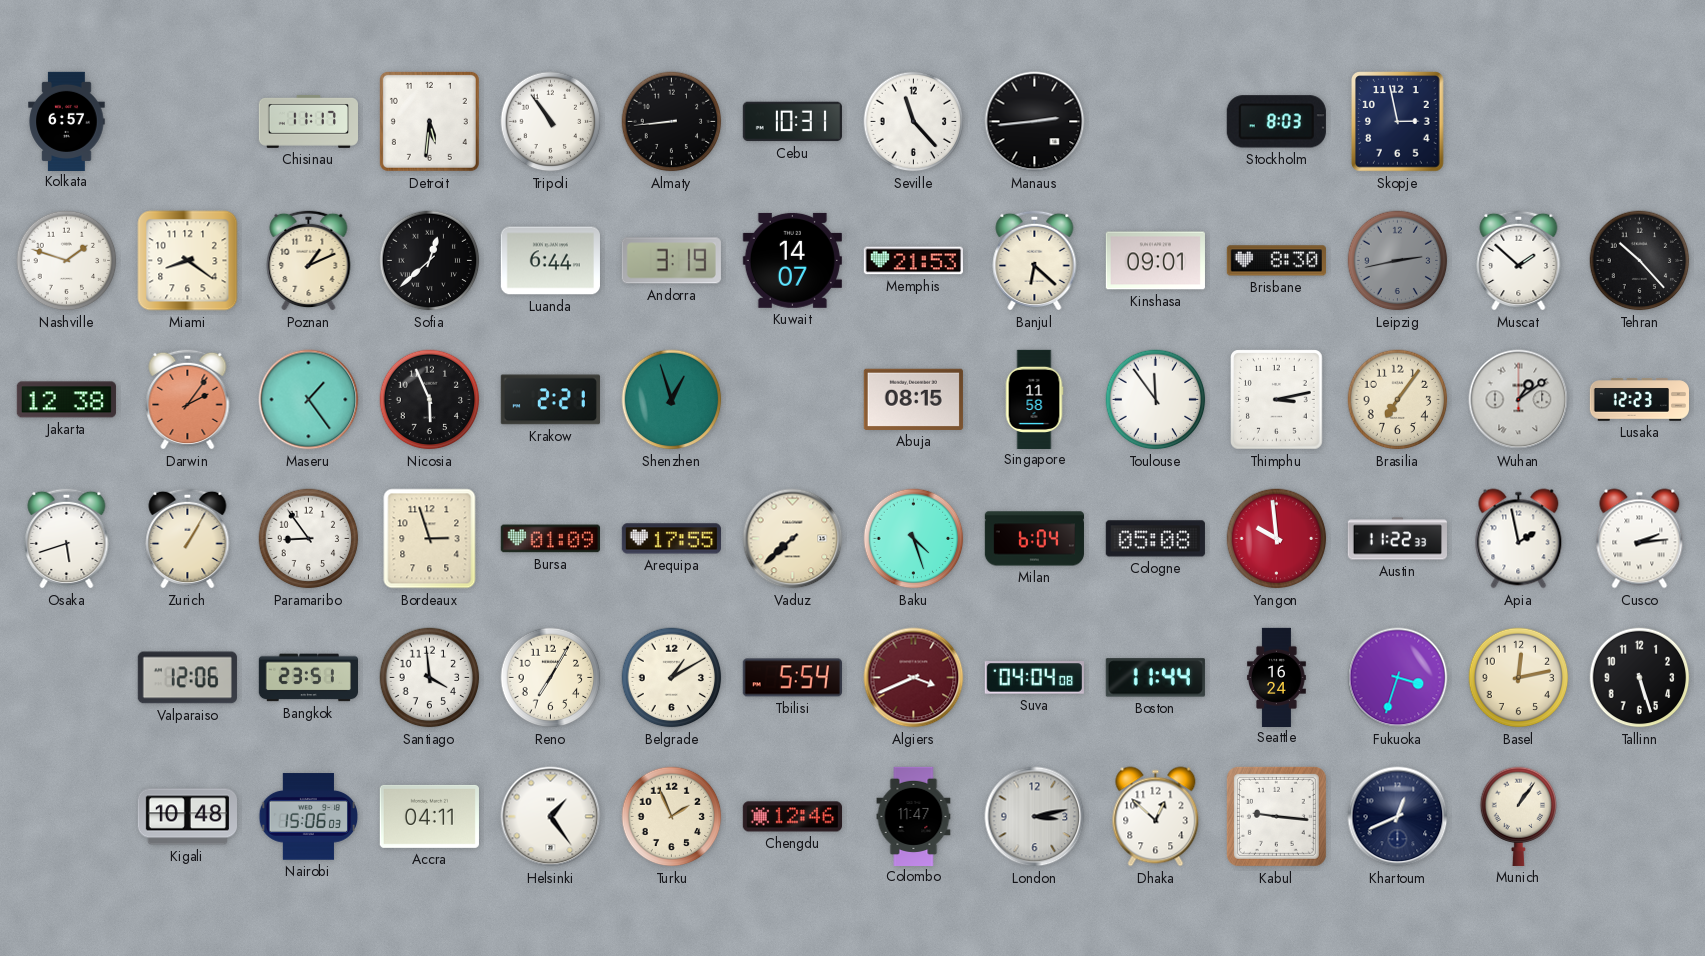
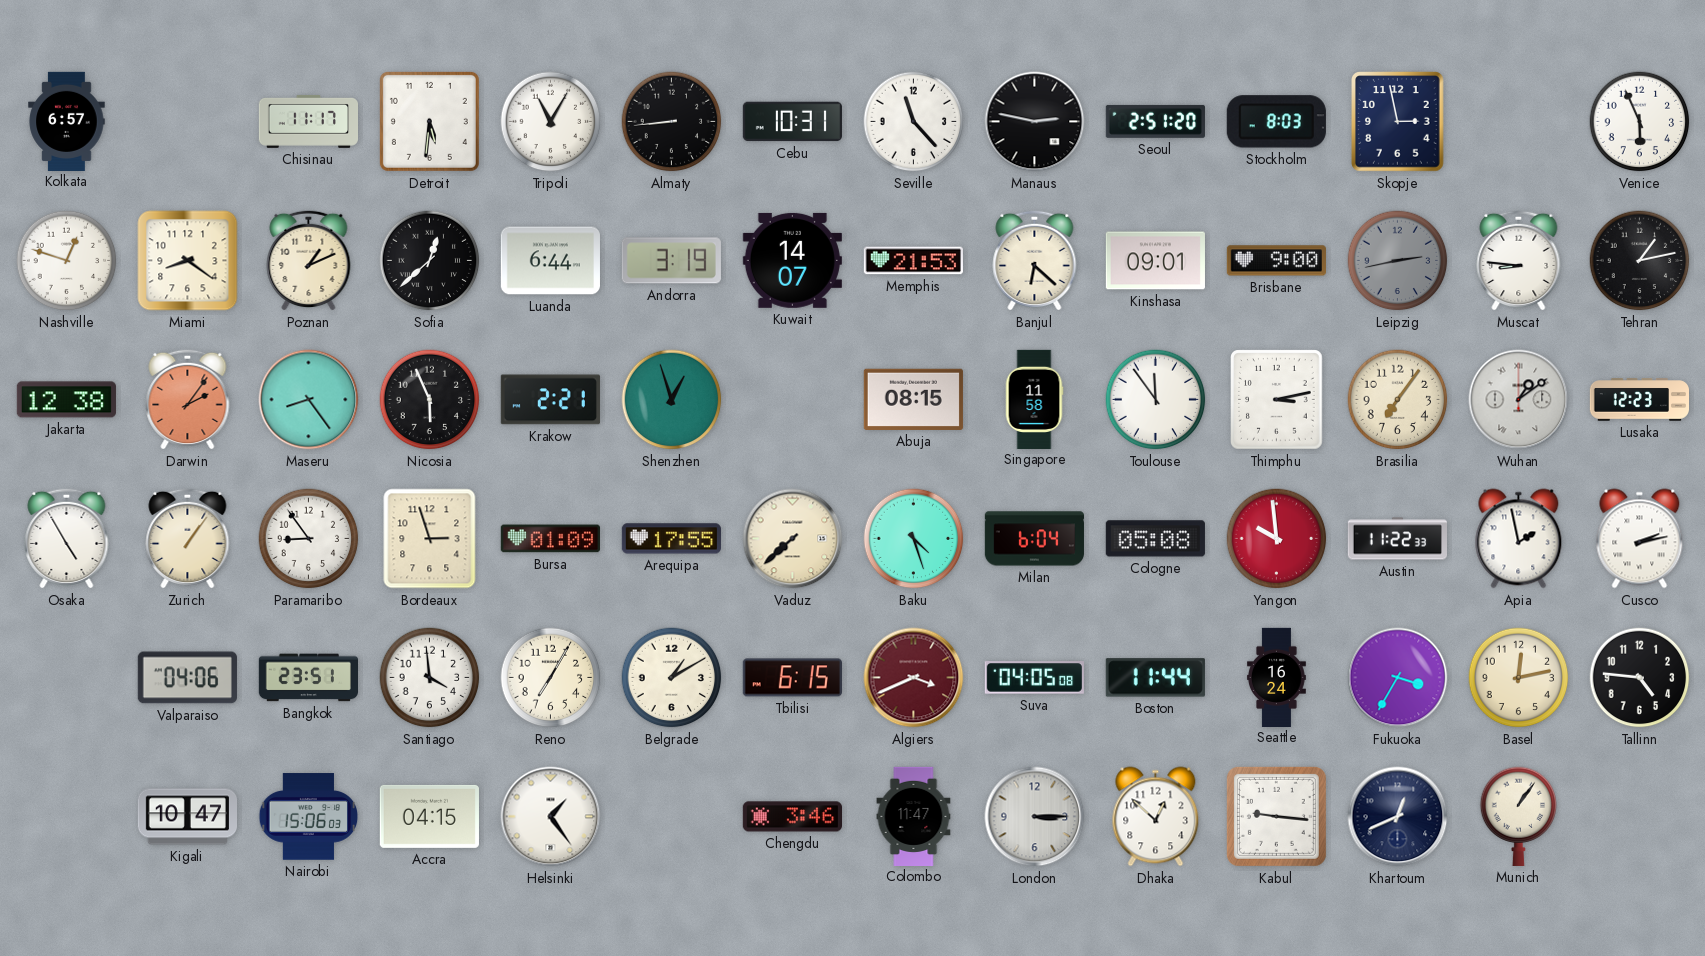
Tripoli: 10:54 -> 11:05
Manaus: 2:44 -> 2:47
Seoul: none -> 2:51
Venice: none -> 5:56
Nashville: 1:48 -> 12:48
Brisbane: 8:30 -> 9:00
Muscat: 1:52 -> 8:46
Tehran: 10:23 -> 1:13
Maseru: 1:24 -> 8:24
Osaka: 5:42 -> 4:55
Zurich: 1:05 -> 1:06
Cusco: 2:14 -> 2:13
Valparaiso: 12:06 -> 04:06
Tbilisi: 5:54 -> 6:15
Suva: 04:04 -> 04:05
Fukuoka: 3:33 -> 3:35
Tallinn: 5:27 -> 4:46
Kigali: 10:48 -> 10:47
Accra: 04:11 -> 04:15
Turku: 1:56 -> none
Chengdu: 12:46 -> 3:46
London: 3:13 -> 3:15
